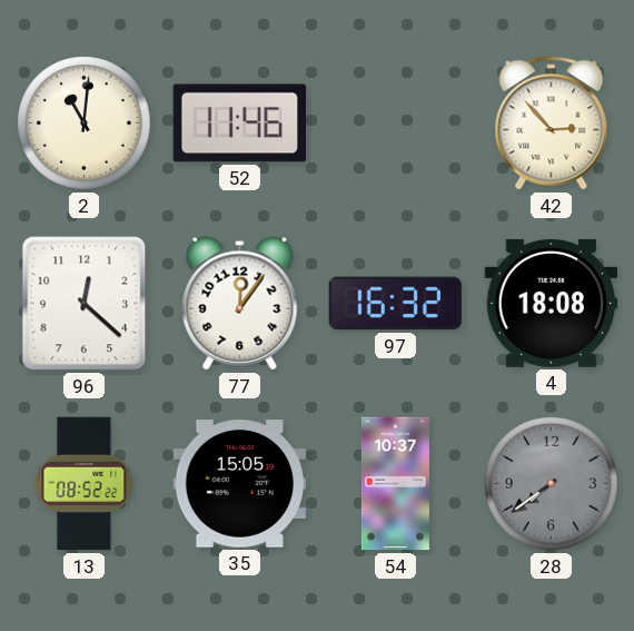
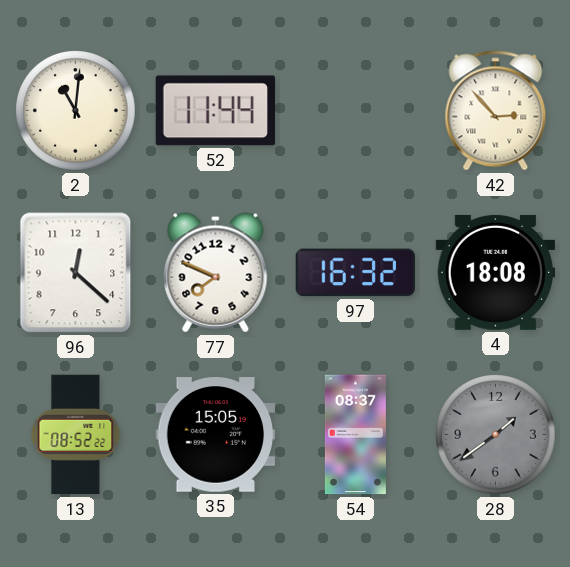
52: 11:46 -> 11:44
77: 12:06 -> 7:49
54: 10:37 -> 08:37
28: 7:39 -> 1:39
